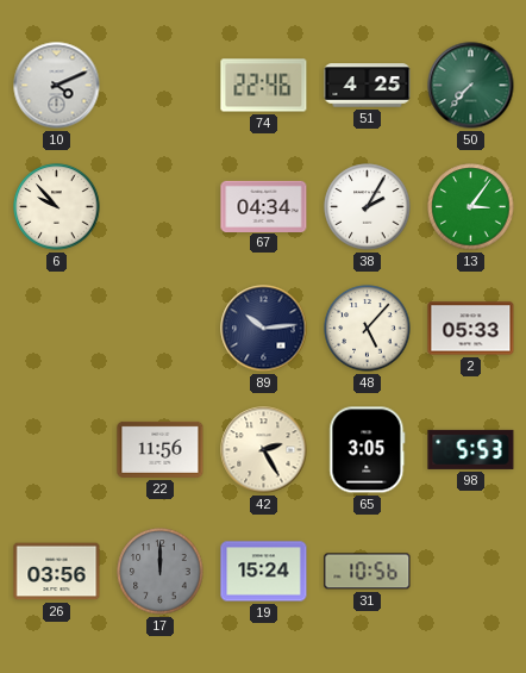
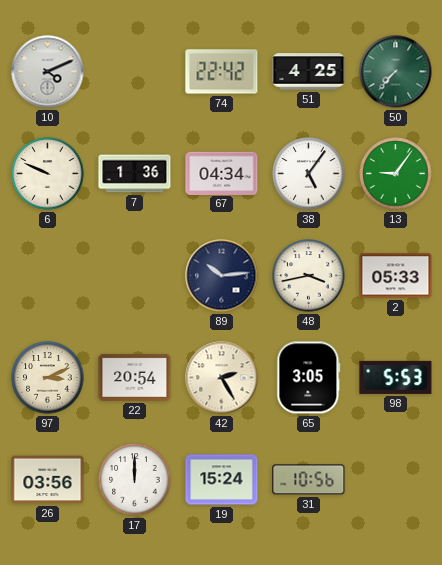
74: 22:46 -> 22:42
6: 9:53 -> 9:49
7: none -> 1:36
38: 2:05 -> 5:06
13: 3:06 -> 9:06
48: 5:07 -> 3:43
97: none -> 3:11
22: 11:56 -> 20:54
17 dial: grey -> white
